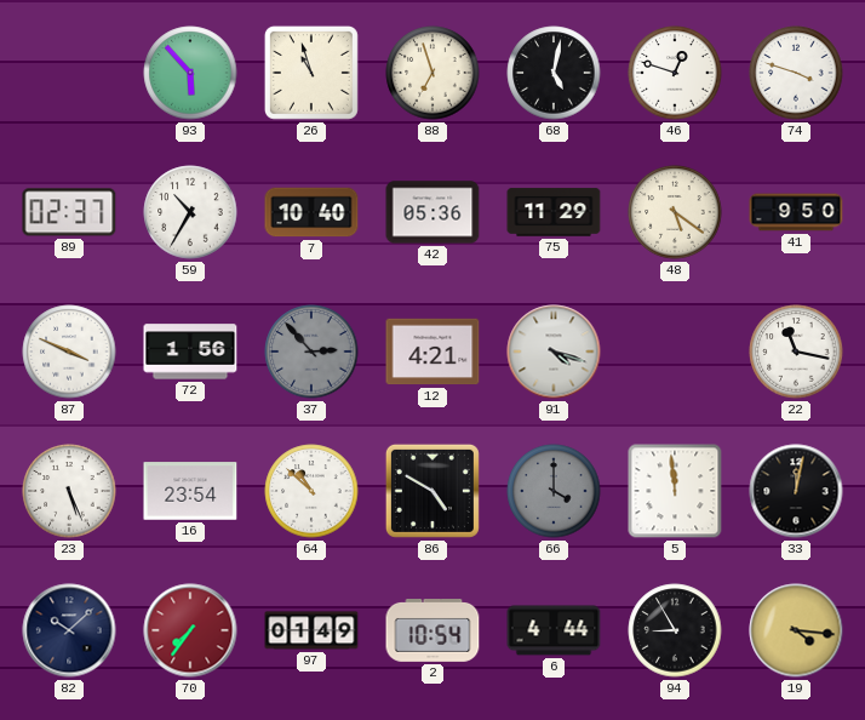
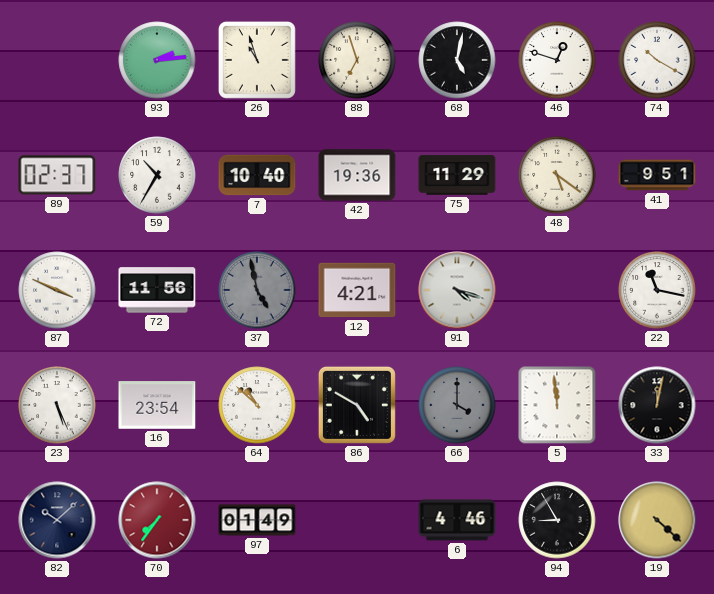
93: 5:53 -> 2:14
74: 3:48 -> 10:20
42: 05:36 -> 19:36
41: 9:50 -> 9:51
72: 1:56 -> 11:56
37: 2:53 -> 4:58
2: 10:54 -> none
6: 4:44 -> 4:46
19: 4:16 -> 4:22
